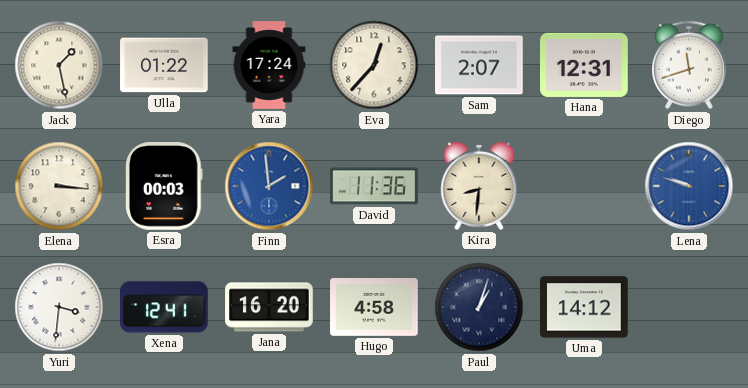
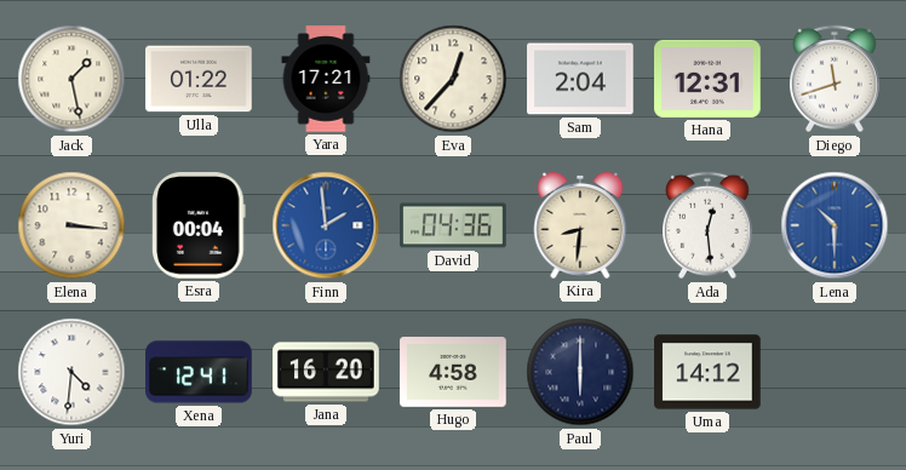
Yara: 17:24 -> 17:21
Sam: 2:07 -> 2:04
Esra: 00:03 -> 00:04
David: 11:36 -> 04:36
Ada: none -> 12:29
Lena: 9:48 -> 10:30
Yuri: 3:31 -> 4:31
Paul: 1:03 -> 6:00
